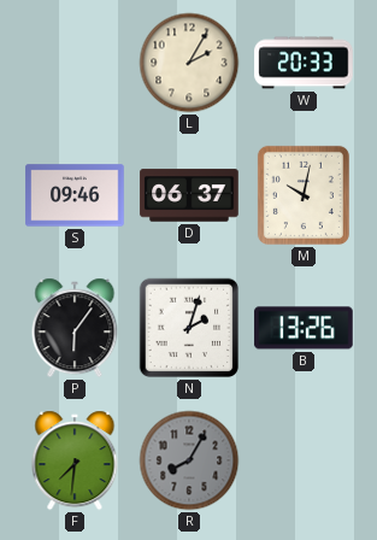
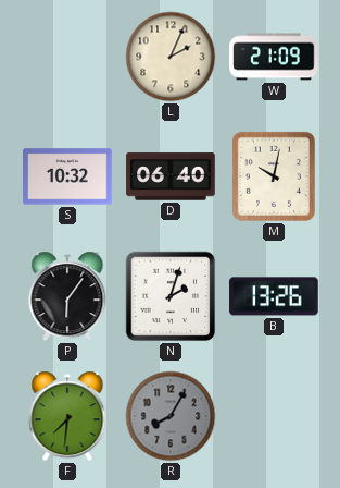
L: 2:05 -> 2:04
W: 20:33 -> 21:09
S: 09:46 -> 10:32
D: 06:37 -> 06:40
